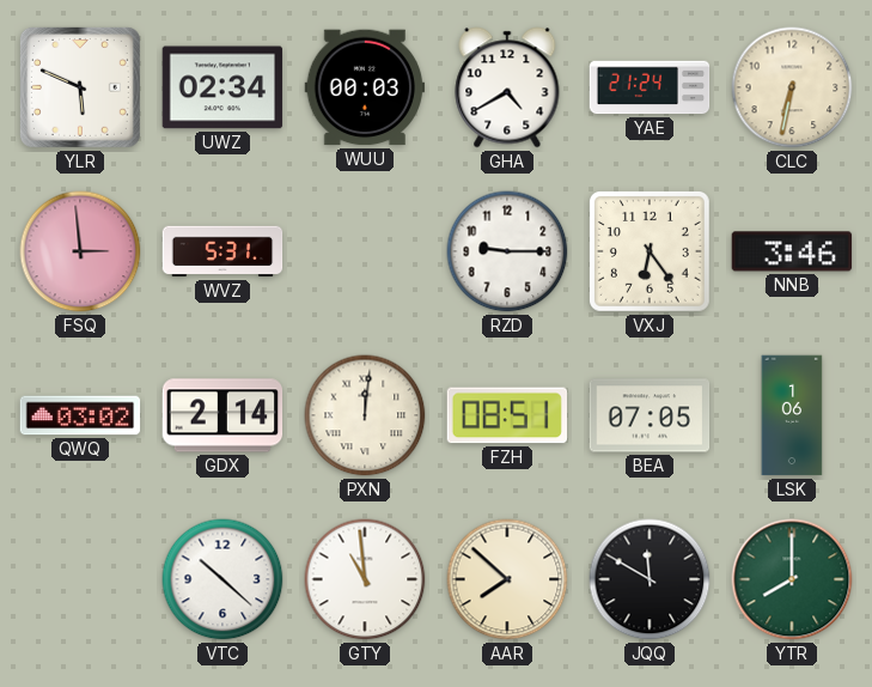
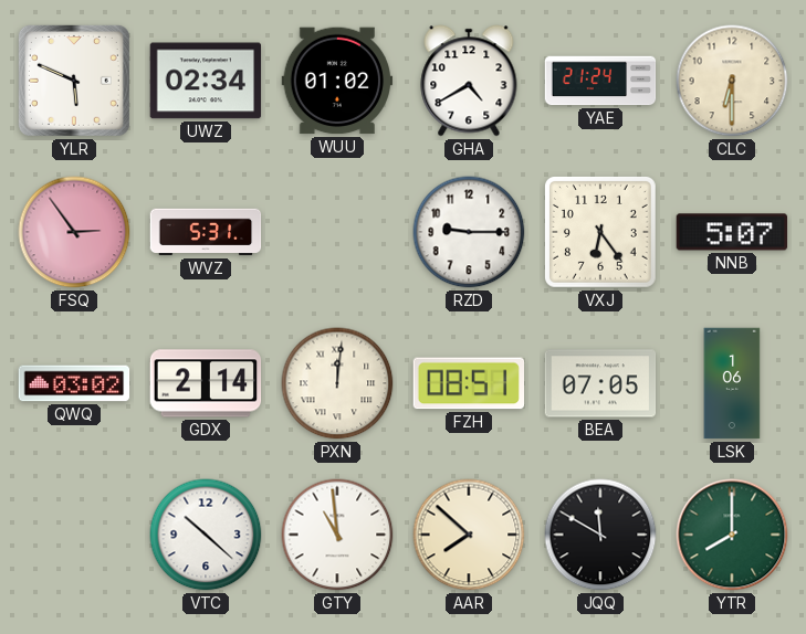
WUU: 00:03 -> 01:02
CLC: 6:32 -> 6:30
FSQ: 2:59 -> 2:54
NNB: 3:46 -> 5:07
